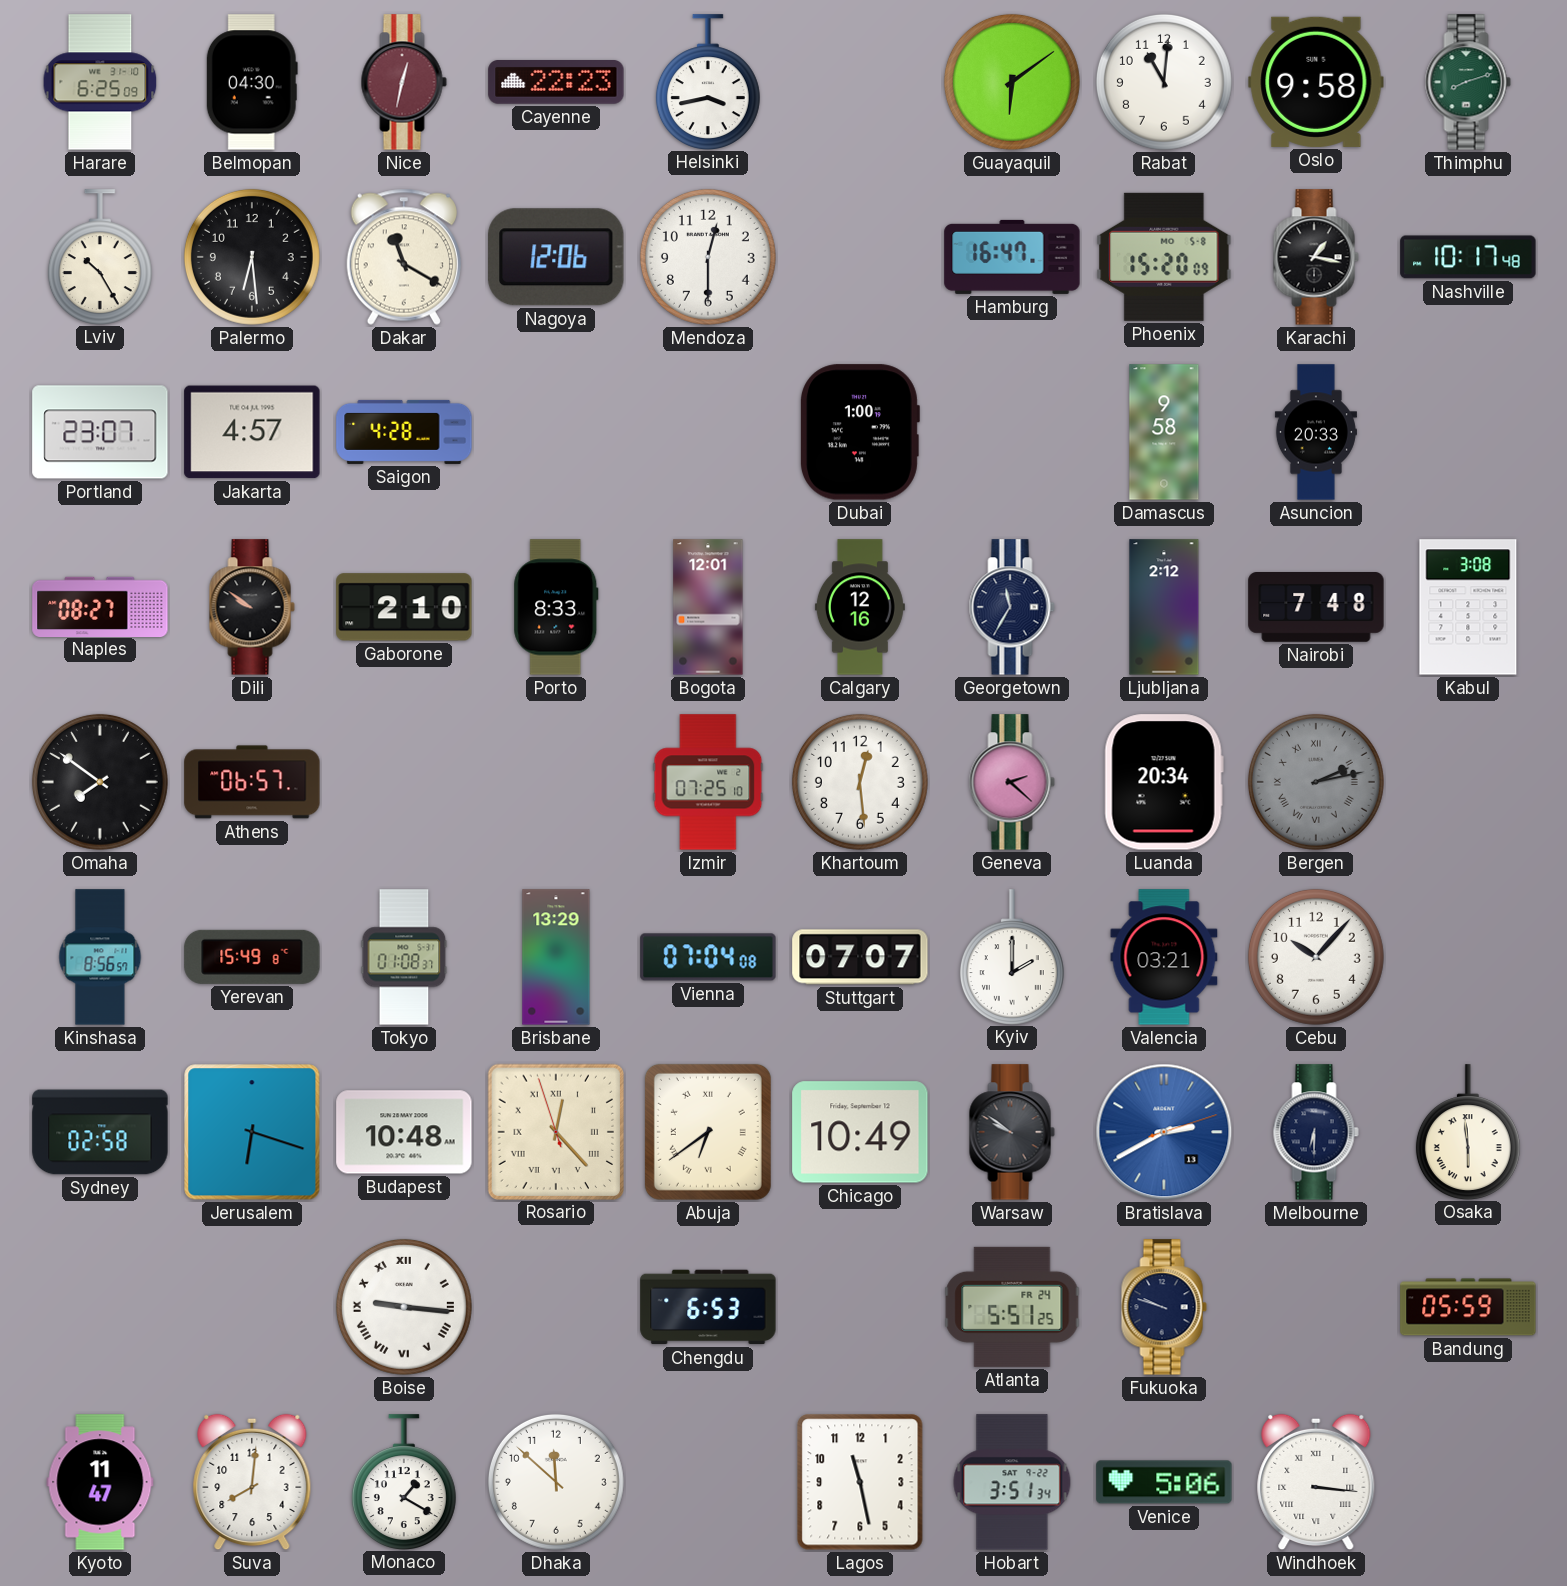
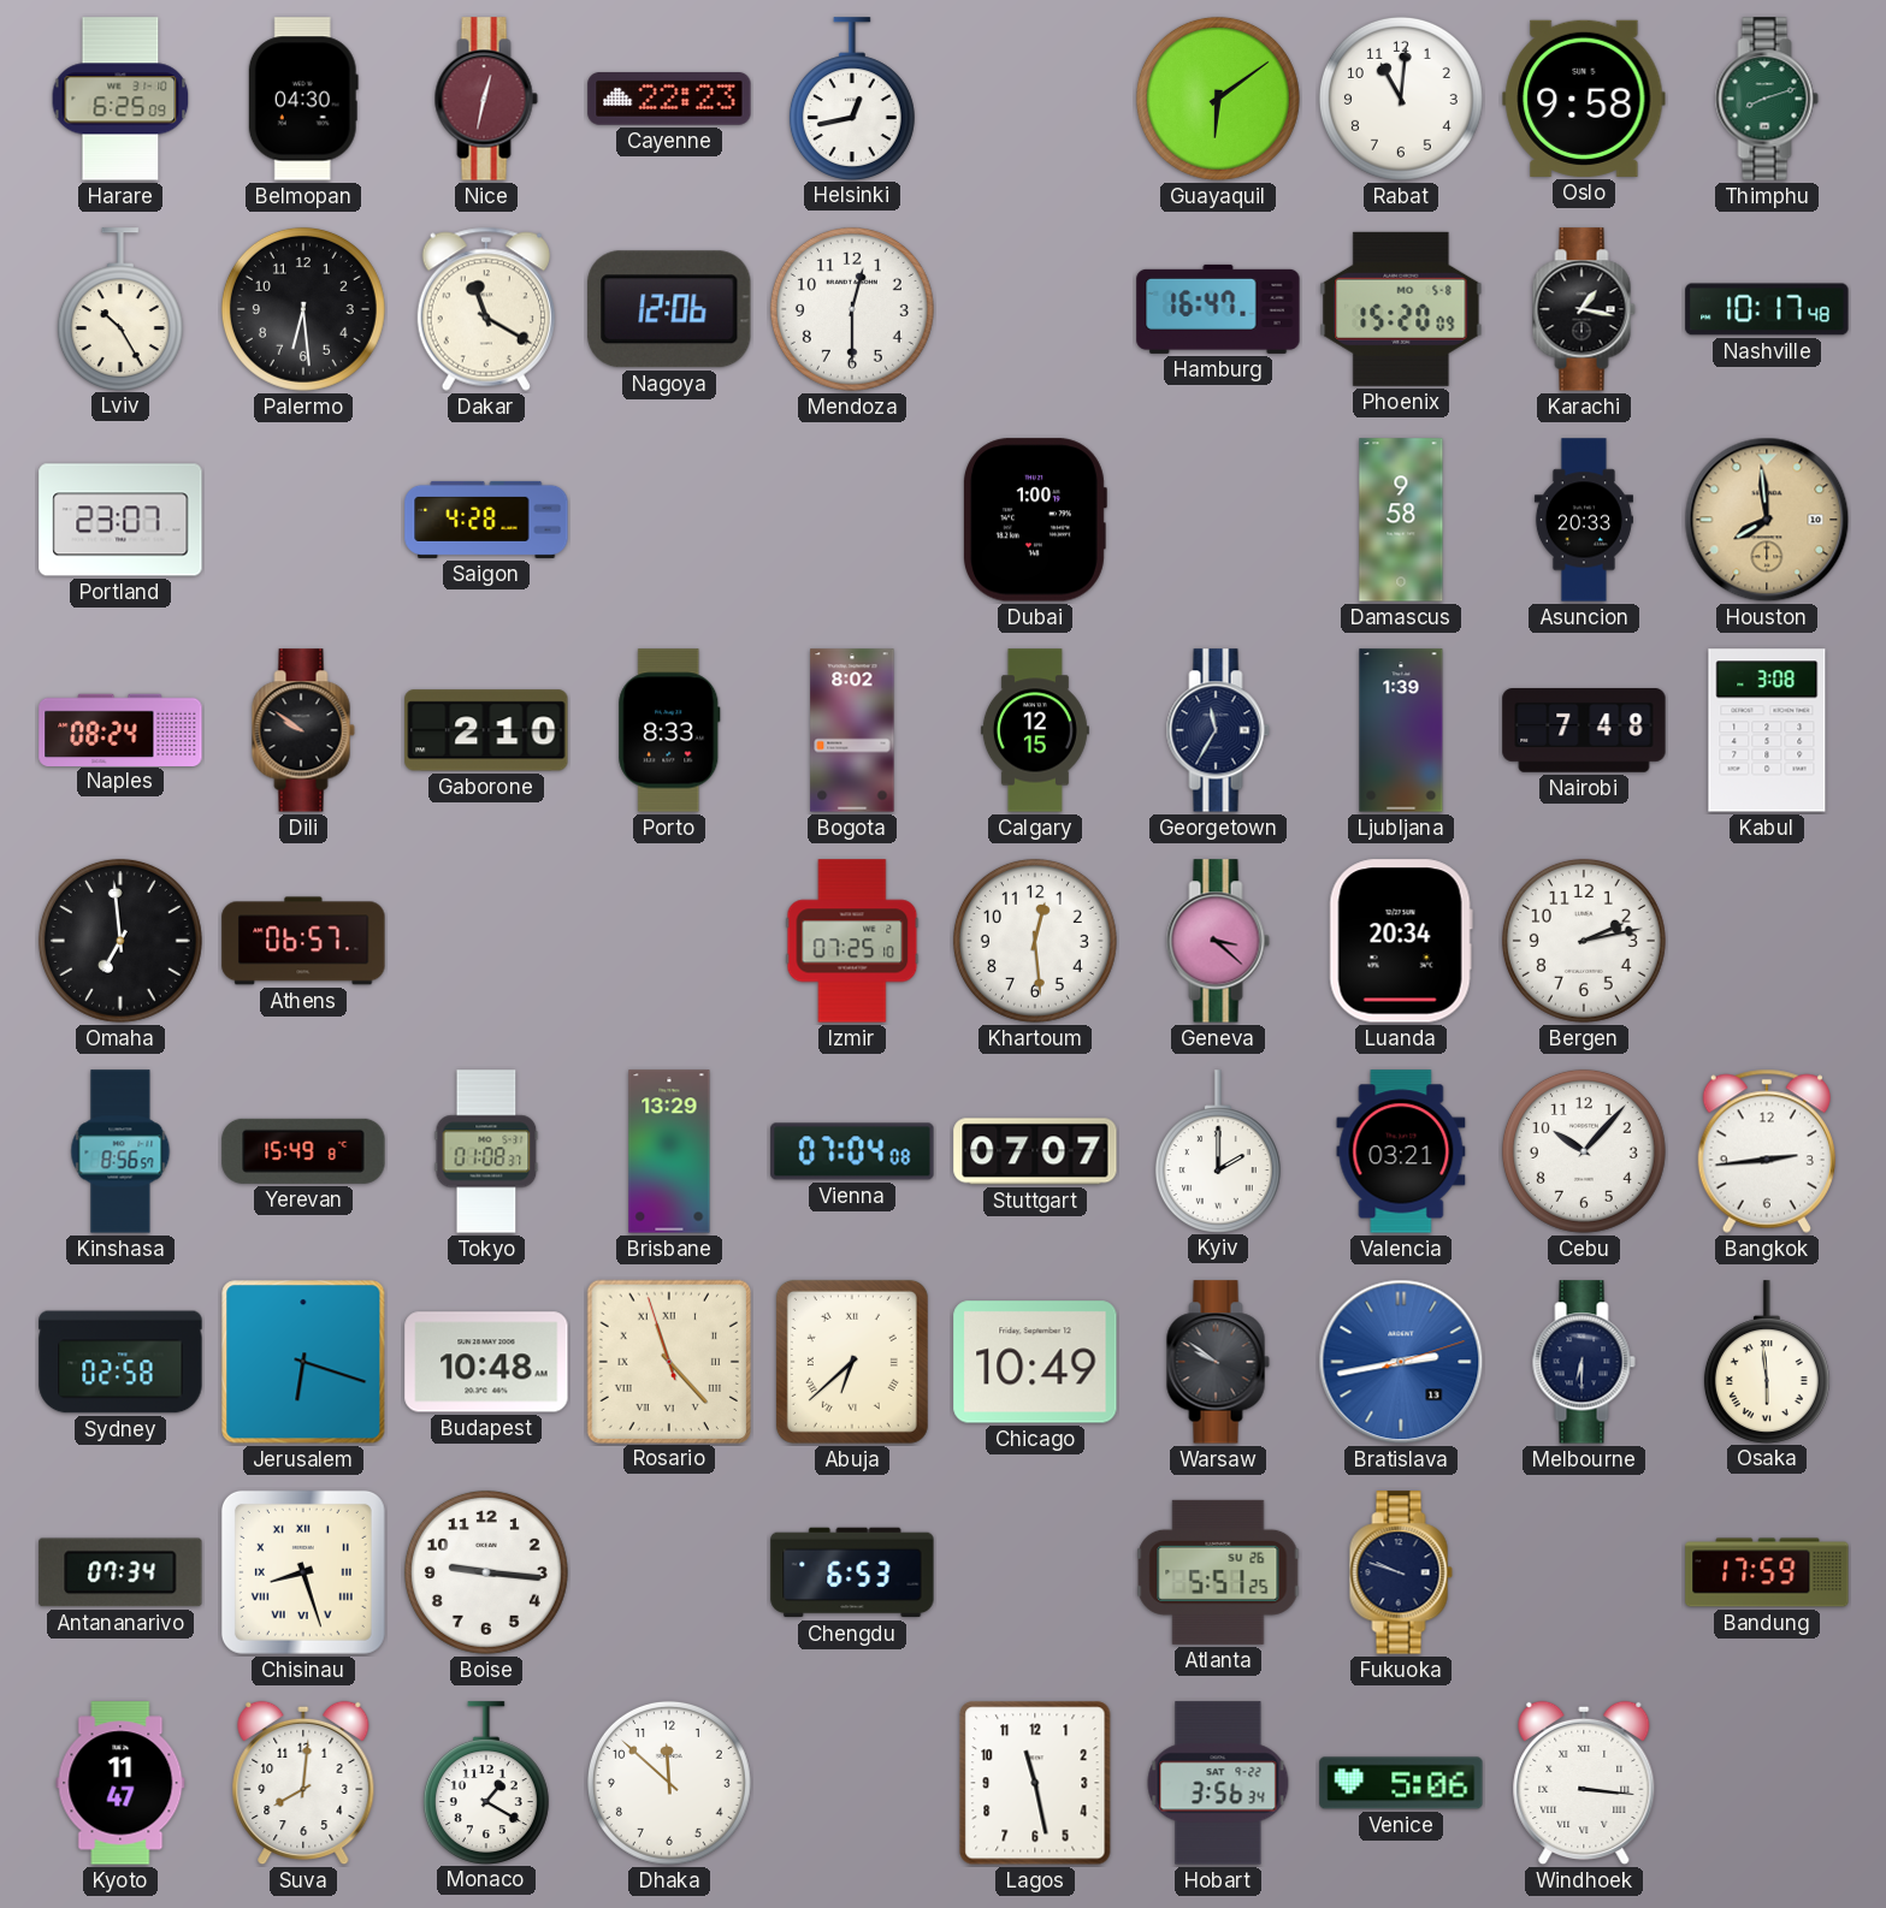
Helsinki: 3:43 -> 12:43
Jakarta: 4:57 -> none
Houston: none -> 7:59
Naples: 08:27 -> 08:24
Bogota: 12:01 -> 8:02
Calgary: 12:16 -> 12:15
Ljubljana: 2:12 -> 1:39
Omaha: 7:51 -> 6:59
Geneva: 2:22 -> 3:22
Bergen dial: grey -> white
Bergen numerals: Roman -> Arabic
Bangkok: none -> 2:44
Rosario: 12:22 -> 11:22
Abuja: 6:39 -> 6:38
Bratislava: 2:40 -> 2:43
Antananarivo: none -> 07:34
Chisinau: none -> 8:27
Boise numerals: Roman -> Arabic
Atlanta date: FR 24 -> SU 26
Bandung: 05:59 -> 17:59
Hobart: 3:51 -> 3:56
